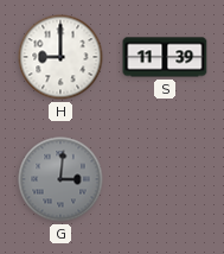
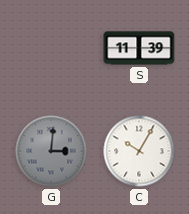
H: 9:00 -> none
C: none -> 10:05
